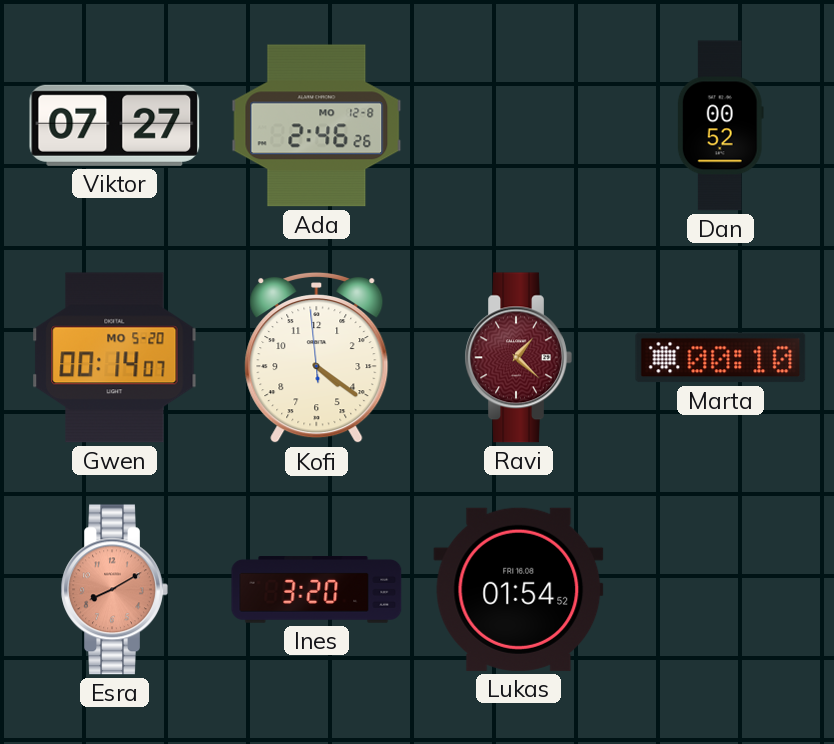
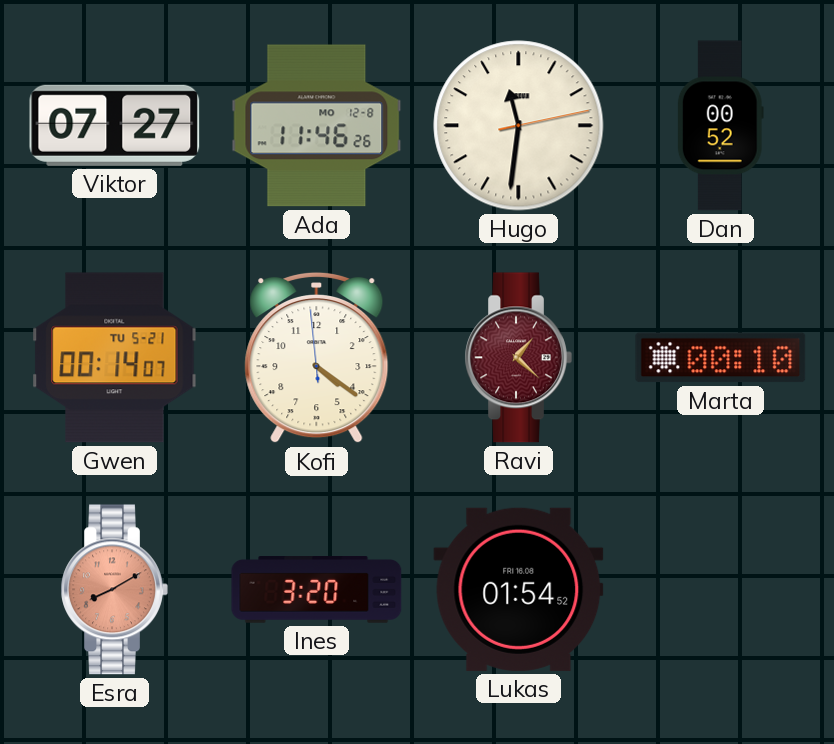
Ada: 2:46 -> 11:46
Hugo: none -> 11:31
Gwen date: MO 5-20 -> TU 5-21
